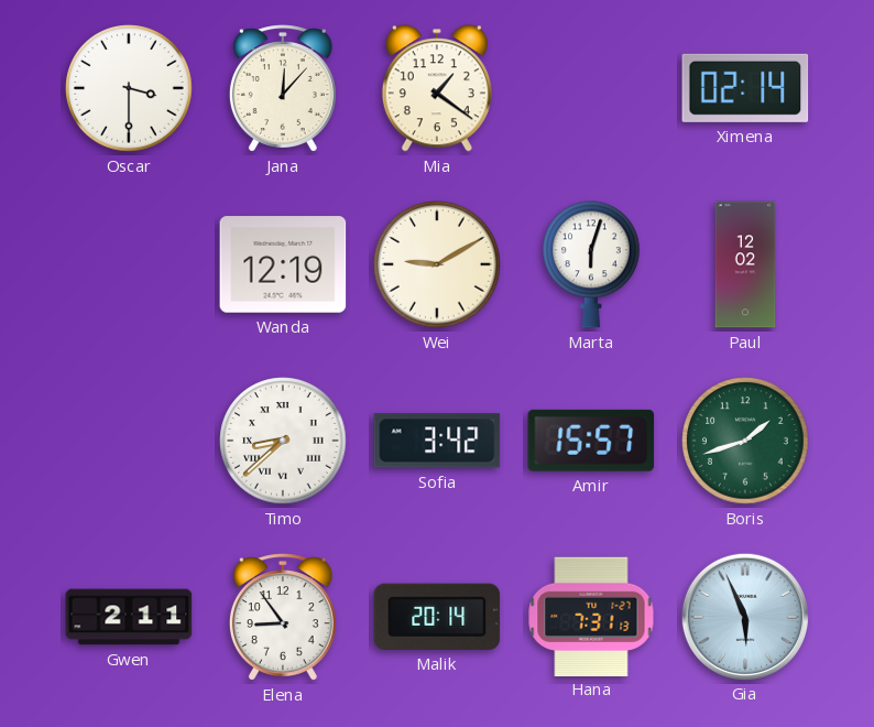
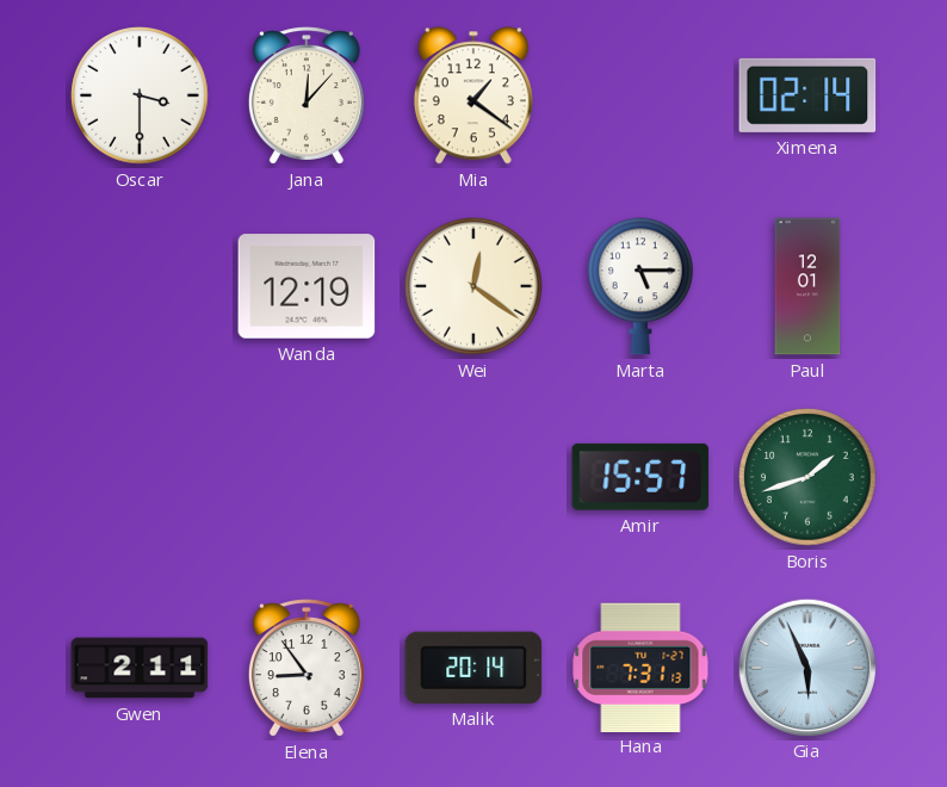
Wei: 9:10 -> 12:21
Marta: 6:03 -> 5:15
Paul: 12:02 -> 12:01
Timo: 8:38 -> none
Sofia: 3:42 -> none
